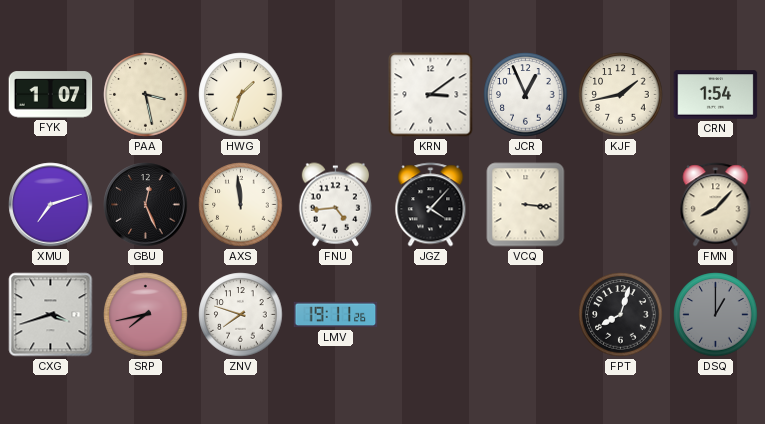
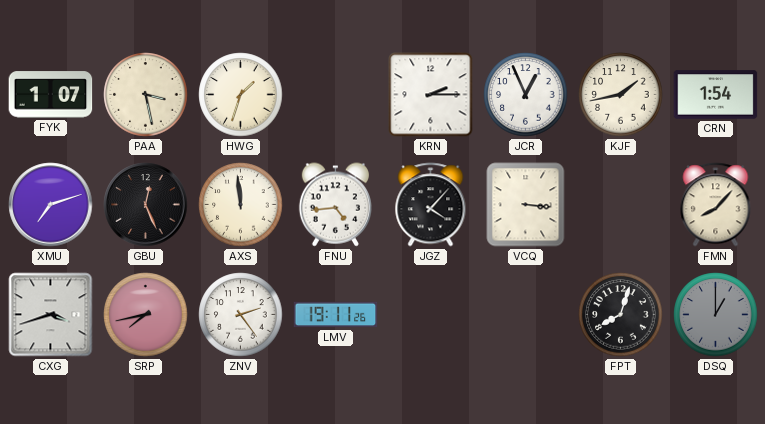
KRN: 3:09 -> 2:15
ZNV: 7:48 -> 2:24
